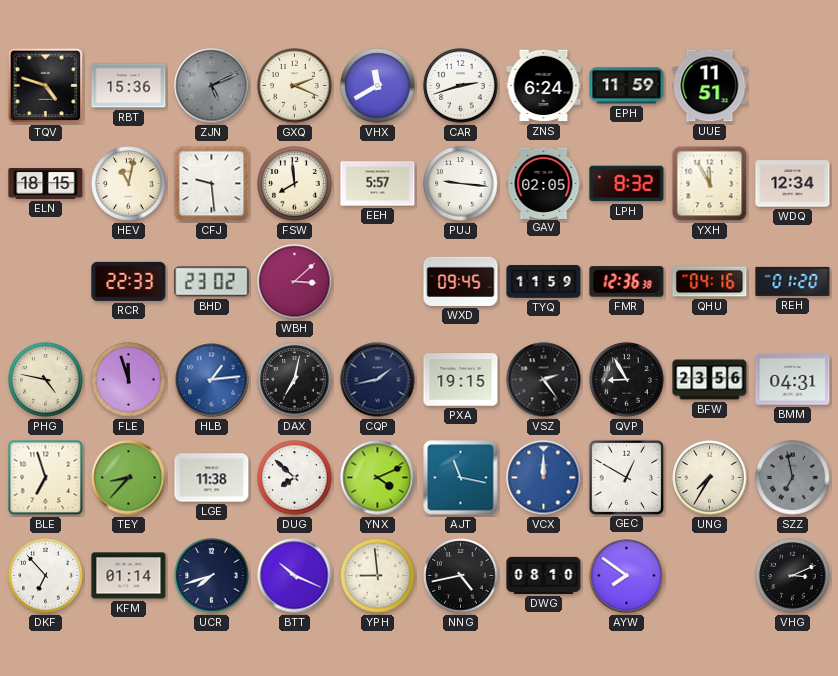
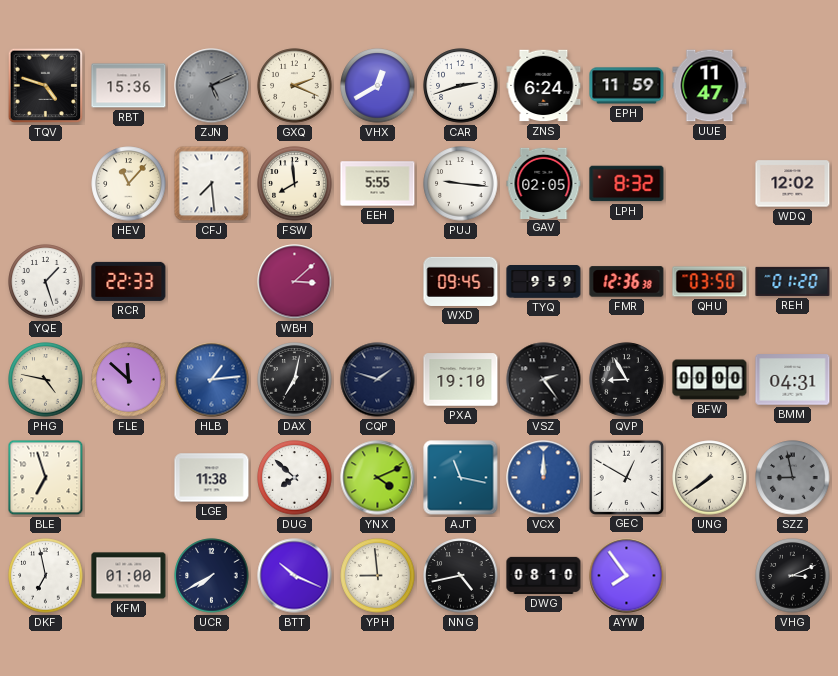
VHX: 11:40 -> 12:40
UUE: 11:51 -> 11:47
ELN: 18:15 -> none
HEV: 11:02 -> 11:07
CFJ: 9:29 -> 7:29
EEH: 5:57 -> 5:55
YXH: 11:55 -> none
WDQ: 12:34 -> 12:02
YQE: none -> 1:27
BHD: 23:02 -> none
TYQ: 11:59 -> 9:59
QHU: 04:16 -> 03:50
FLE: 11:57 -> 11:52
CQP: 1:43 -> 1:48
PXA: 19:15 -> 19:10
BFW: 23:56 -> 00:00
TEY: 8:37 -> none
UNG: 7:35 -> 7:39
SZZ: 6:58 -> 8:58
DKF: 6:53 -> 6:58
KFM: 01:14 -> 01:00
UCR: 7:42 -> 7:40
AYW: 7:51 -> 7:54
